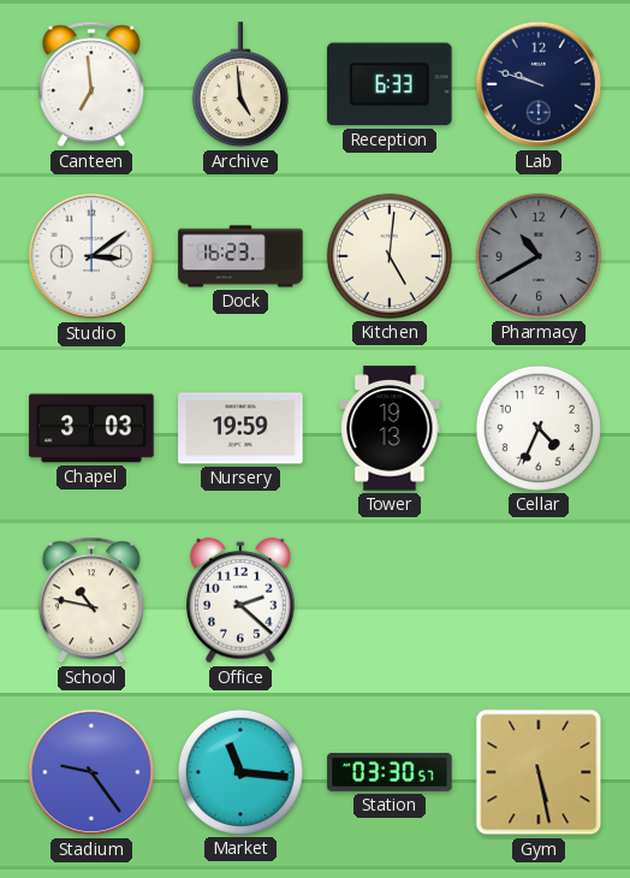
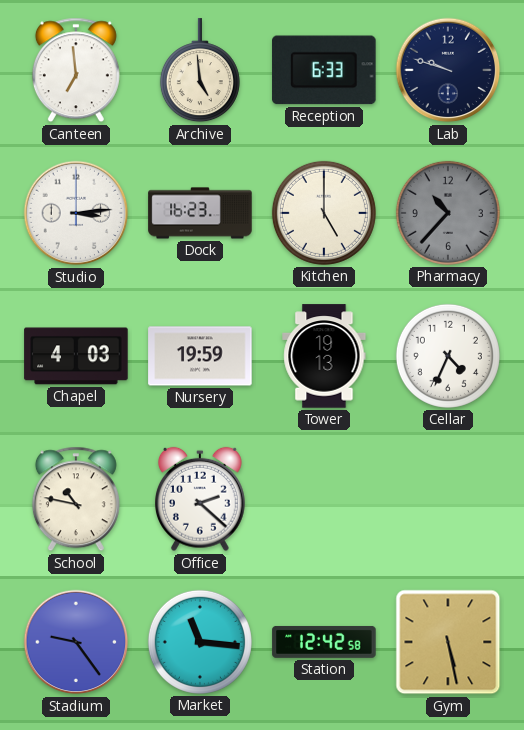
Studio: 3:09 -> 3:14
Kitchen: 5:01 -> 5:00
Pharmacy: 10:40 -> 10:37
Chapel: 3:03 -> 4:03
Station: 03:30 -> 12:42
